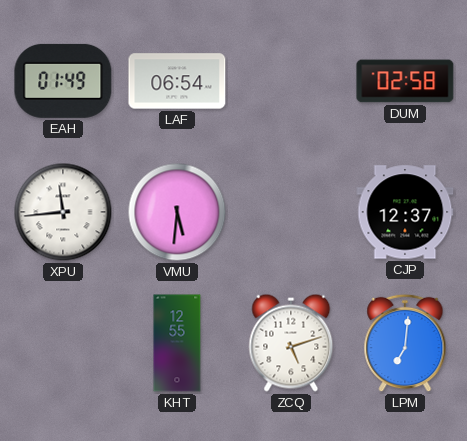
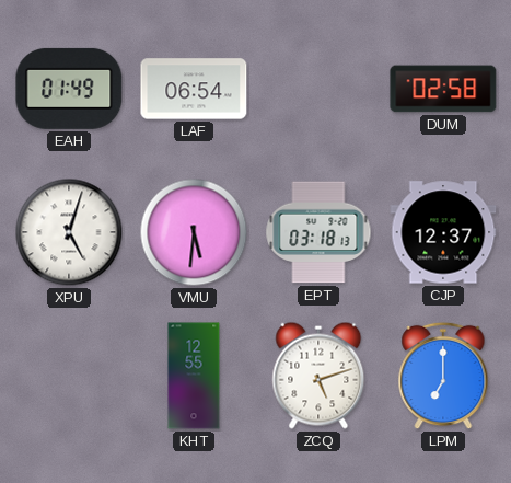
XPU: 11:44 -> 5:03
EPT: none -> 03:18
LPM: 7:01 -> 7:00
